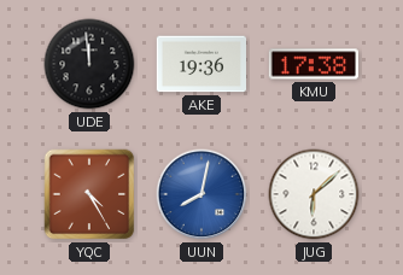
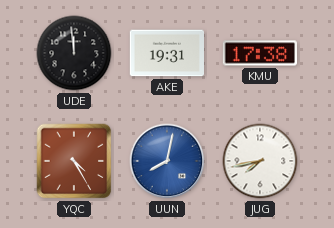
AKE: 19:36 -> 19:31
JUG: 6:08 -> 7:43
